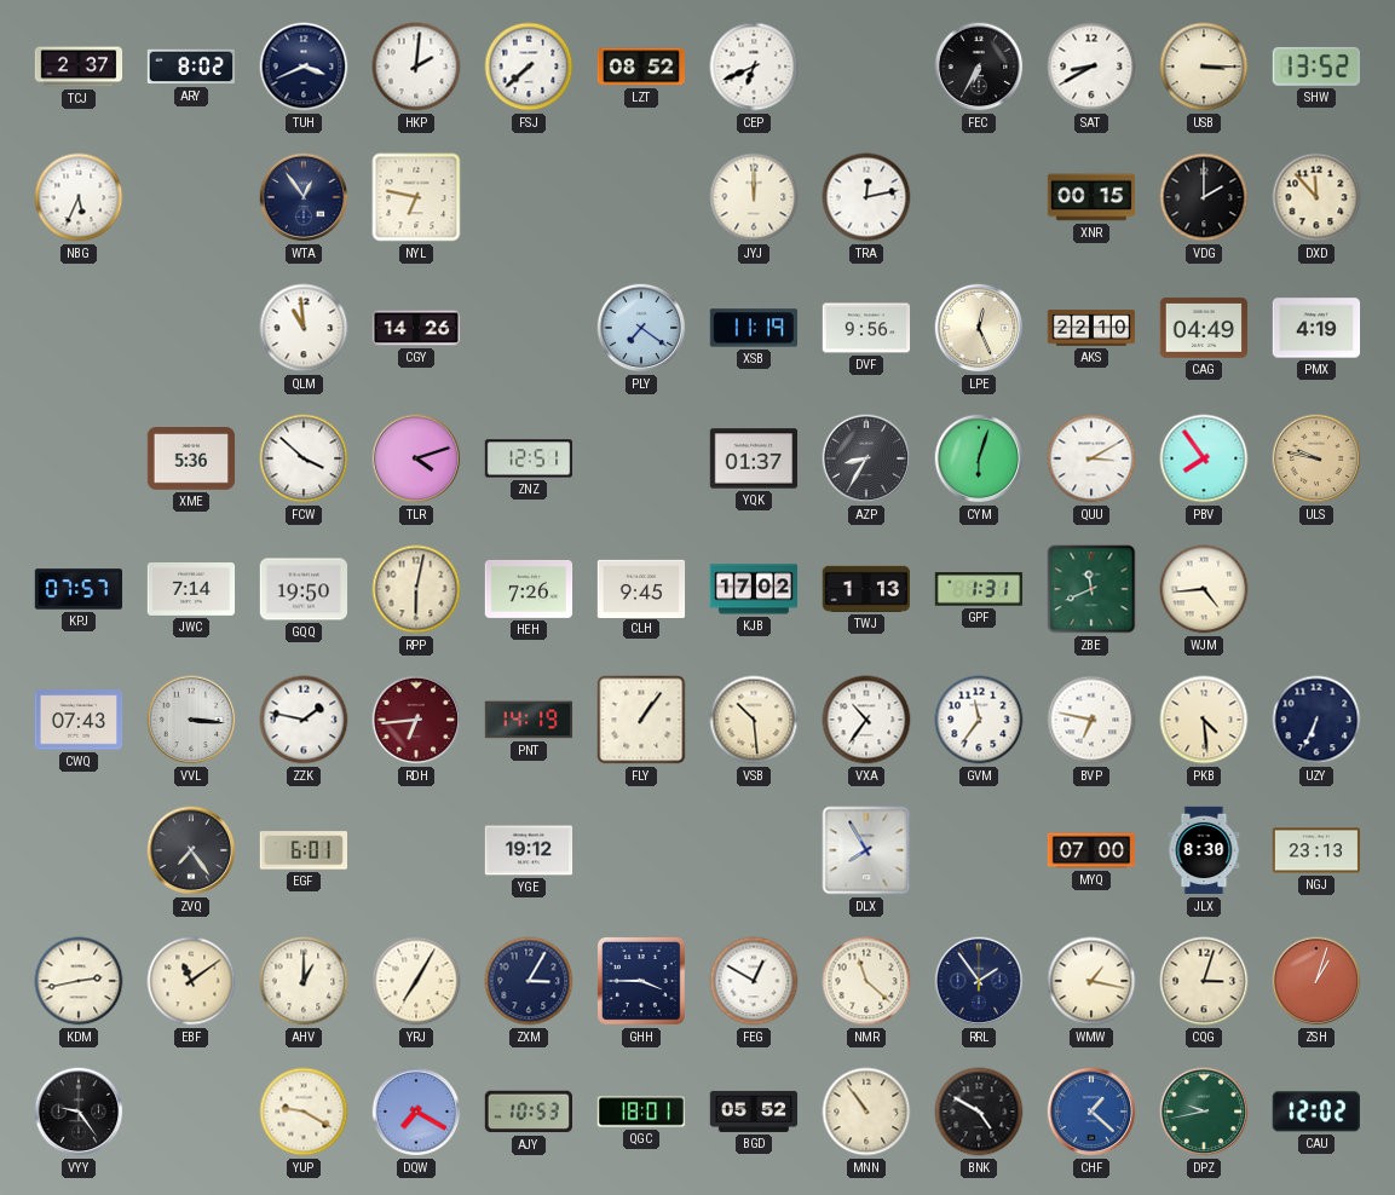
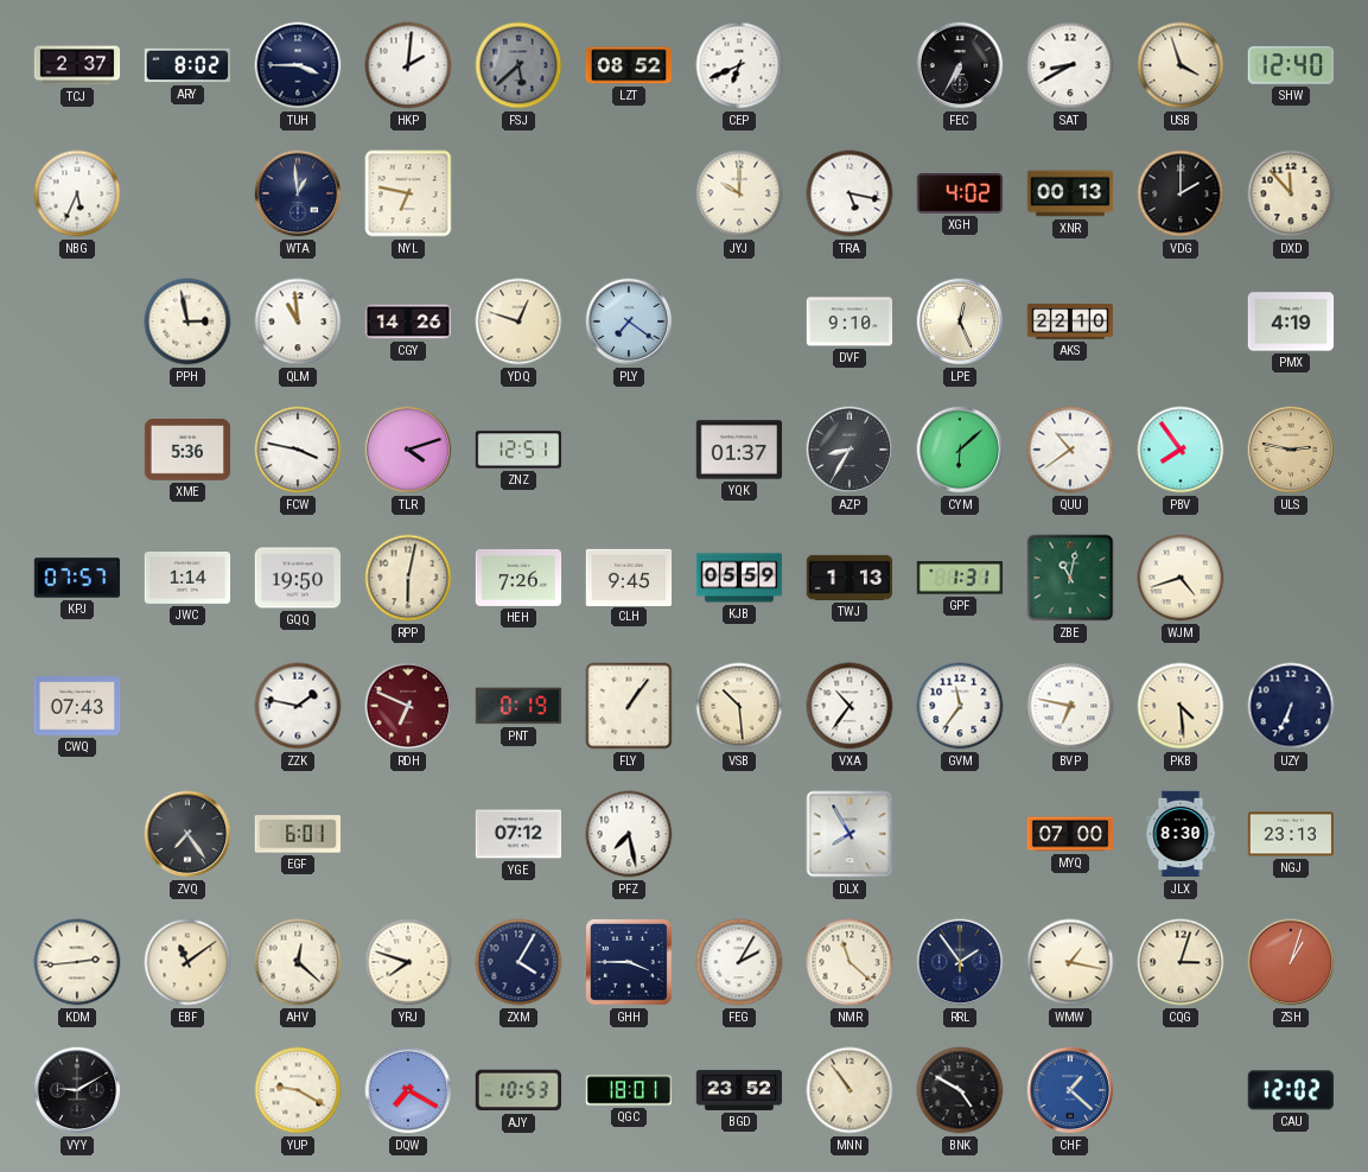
TUH: 3:41 -> 3:45
FSJ: 7:38 -> 5:38
FSJ dial: white -> grey
USB: 3:15 -> 3:57
SHW: 13:52 -> 12:40
WTA: 12:54 -> 12:59
JYJ: 12:00 -> 10:00
TRA: 12:13 -> 5:17
XGH: none -> 4:02
XNR: 00:15 -> 00:13
PPH: none -> 2:58
YDQ: none -> 12:48
XSB: 11:19 -> none
DVF: 9:56 -> 9:10
CAG: 04:49 -> none
FCW: 3:52 -> 3:47
CYM: 6:03 -> 6:08
QUU: 3:10 -> 10:39
ULS: 9:47 -> 2:47
JWC: 7:14 -> 1:14
KJB: 17:02 -> 05:59
ZBE: 11:41 -> 11:02
WJM: 4:44 -> 4:42
VVL: 3:16 -> none
RDH: 6:44 -> 6:49
PNT: 14:19 -> 0:19
YGE: 19:12 -> 07:12
PFZ: none -> 7:28
KDM: 2:43 -> 2:44
AHV: 1:00 -> 12:22
YRJ: 7:05 -> 7:48
ZXM: 3:05 -> 4:05
FEG: 12:50 -> 2:05
VYY: 9:24 -> 9:10
BGD: 05:52 -> 23:52
DPZ: 9:43 -> none
